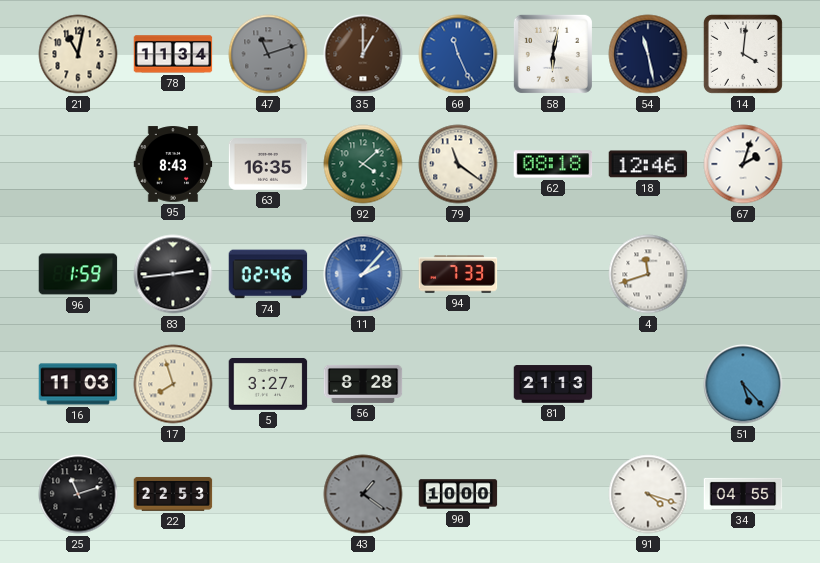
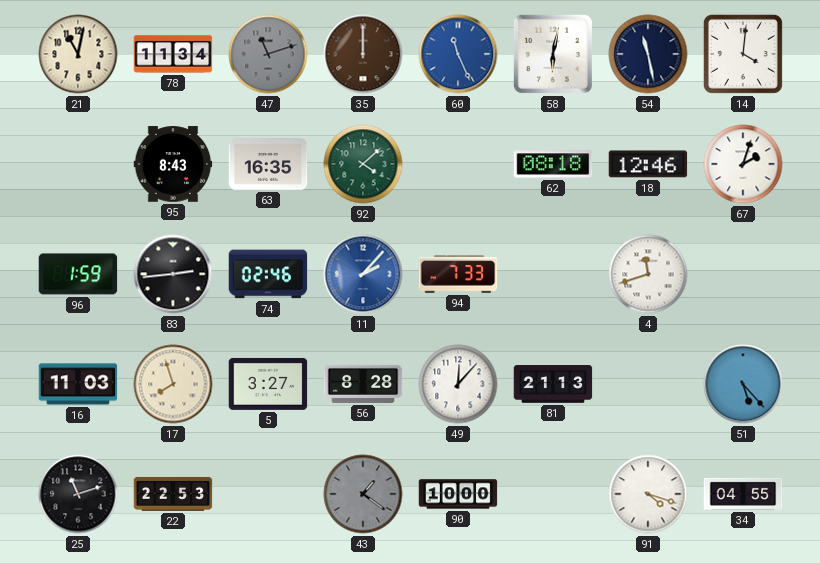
35: 1:00 -> 12:00
79: 11:21 -> none
49: none -> 12:07
